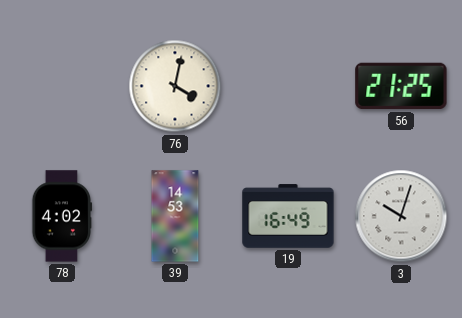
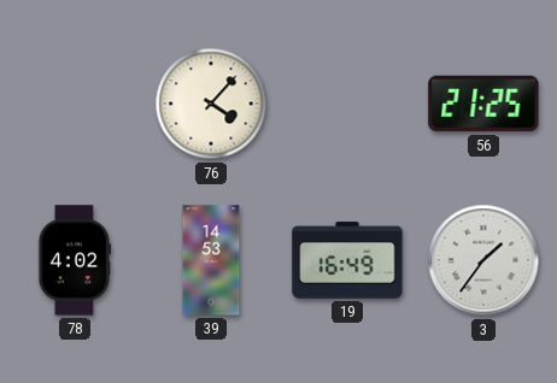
76: 4:02 -> 4:07
3: 10:03 -> 1:36
